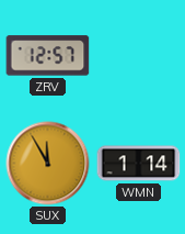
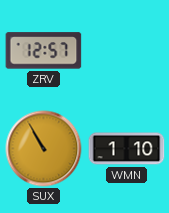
SUX: 11:55 -> 10:55
WMN: 1:14 -> 1:10
